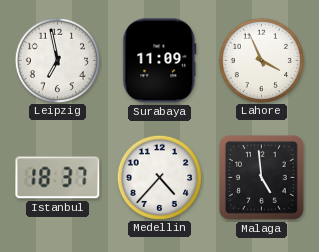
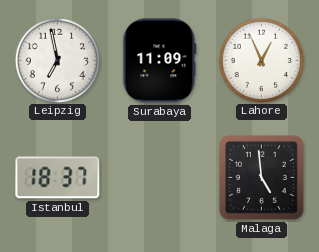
Lahore: 3:56 -> 12:56
Medellin: 4:37 -> none
